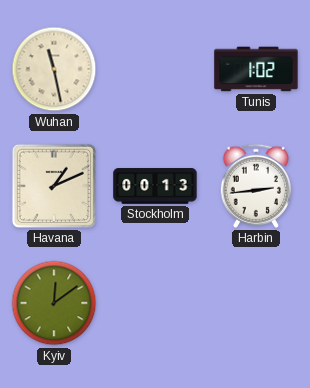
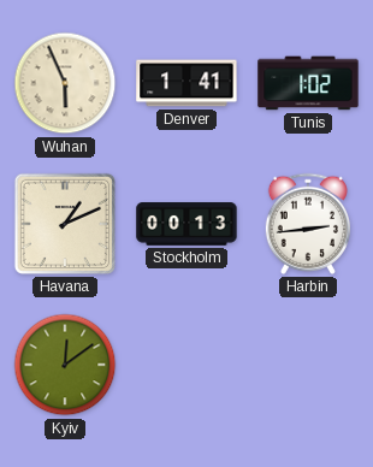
Wuhan: 11:28 -> 5:56
Denver: none -> 1:41
